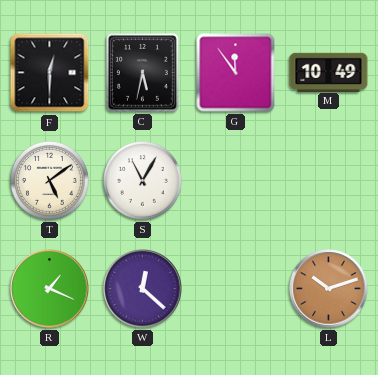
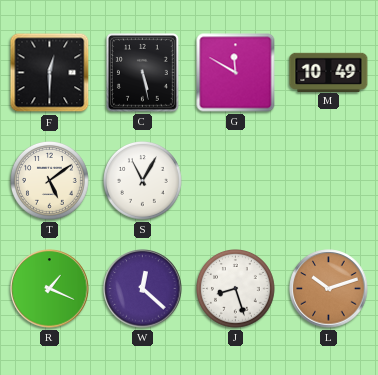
C: 5:32 -> 5:28
G: 11:54 -> 11:50
J: none -> 8:27
